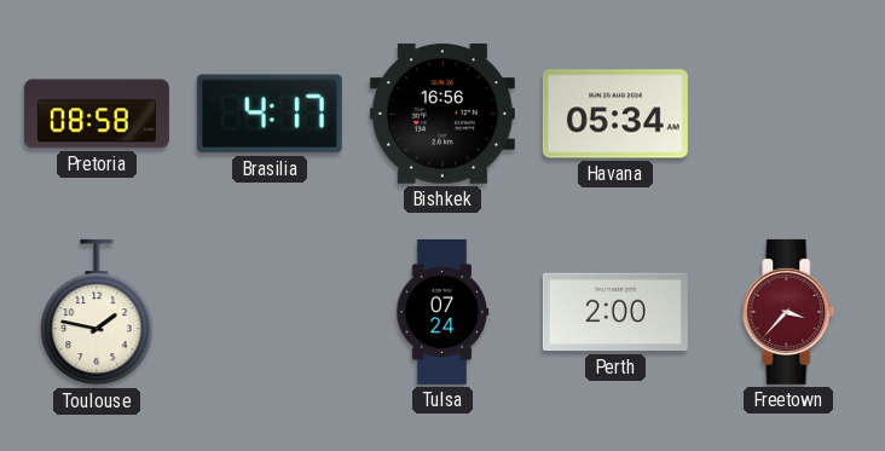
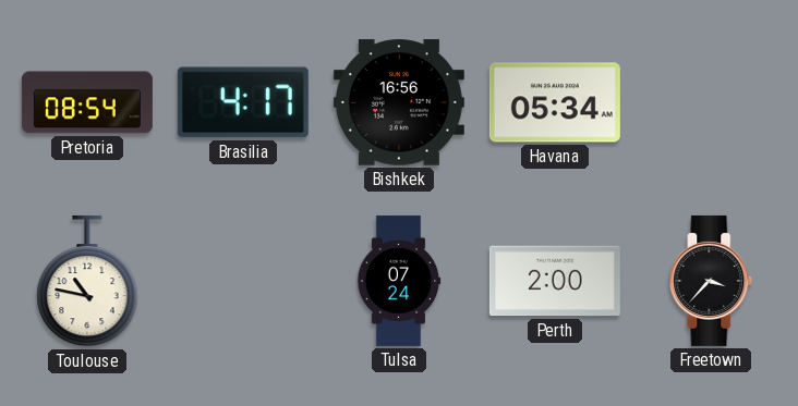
Pretoria: 08:58 -> 08:54
Toulouse: 1:47 -> 10:47
Freetown dial: burgundy -> black
